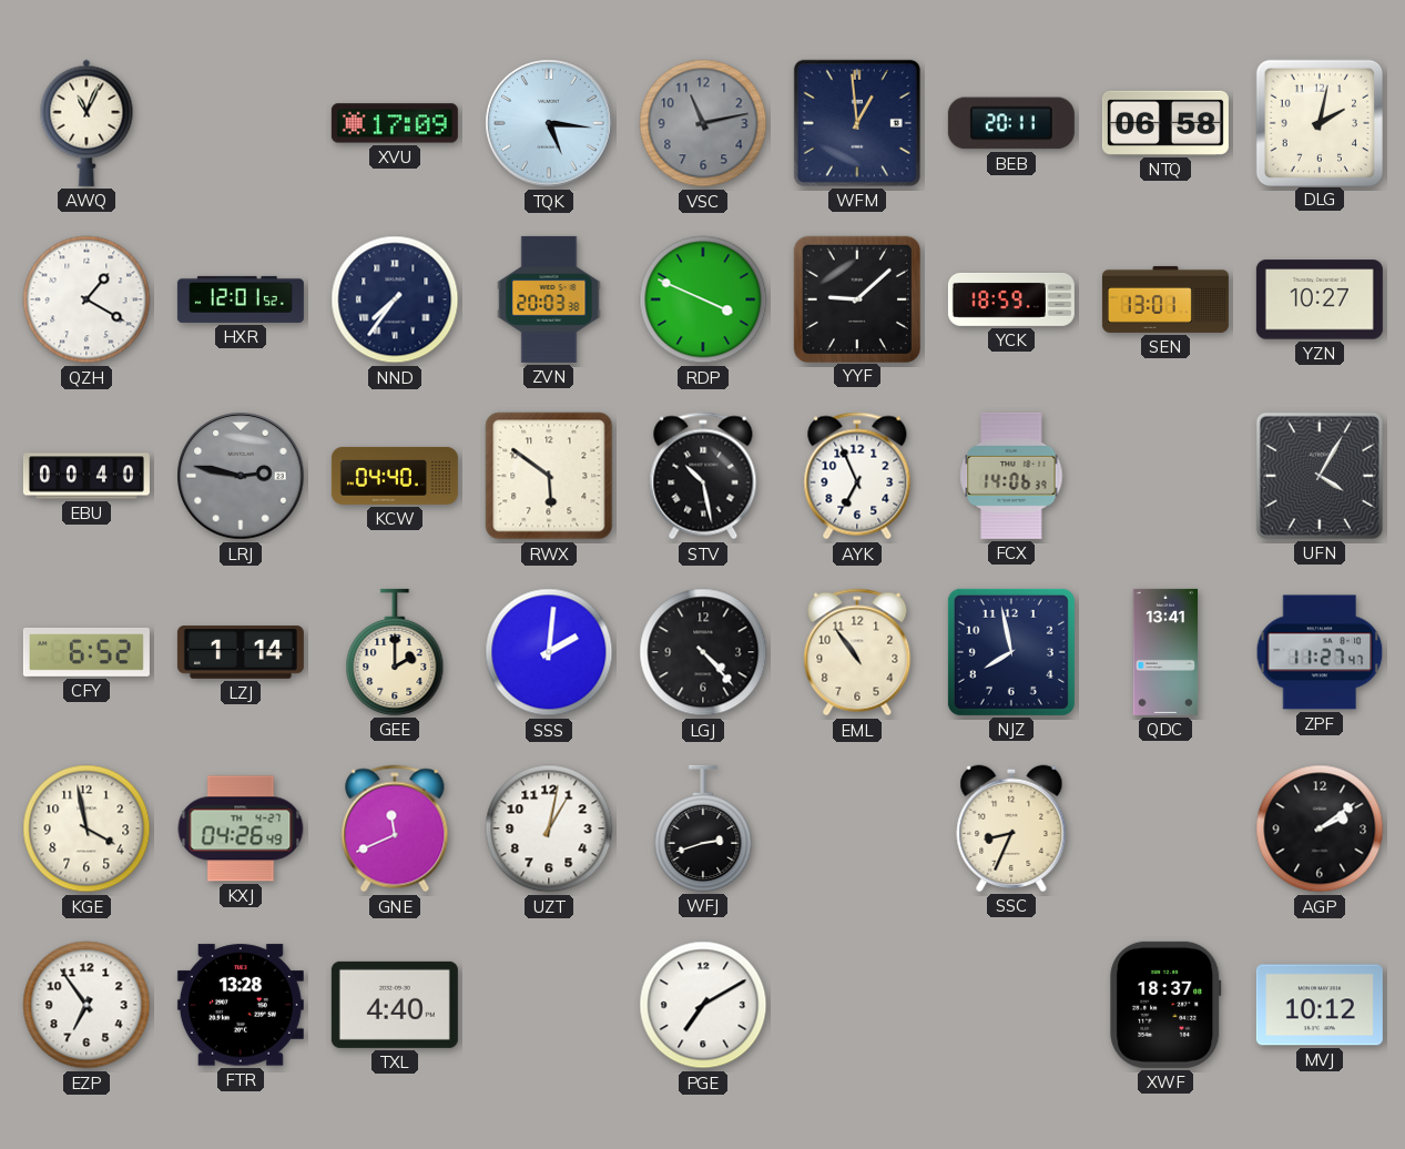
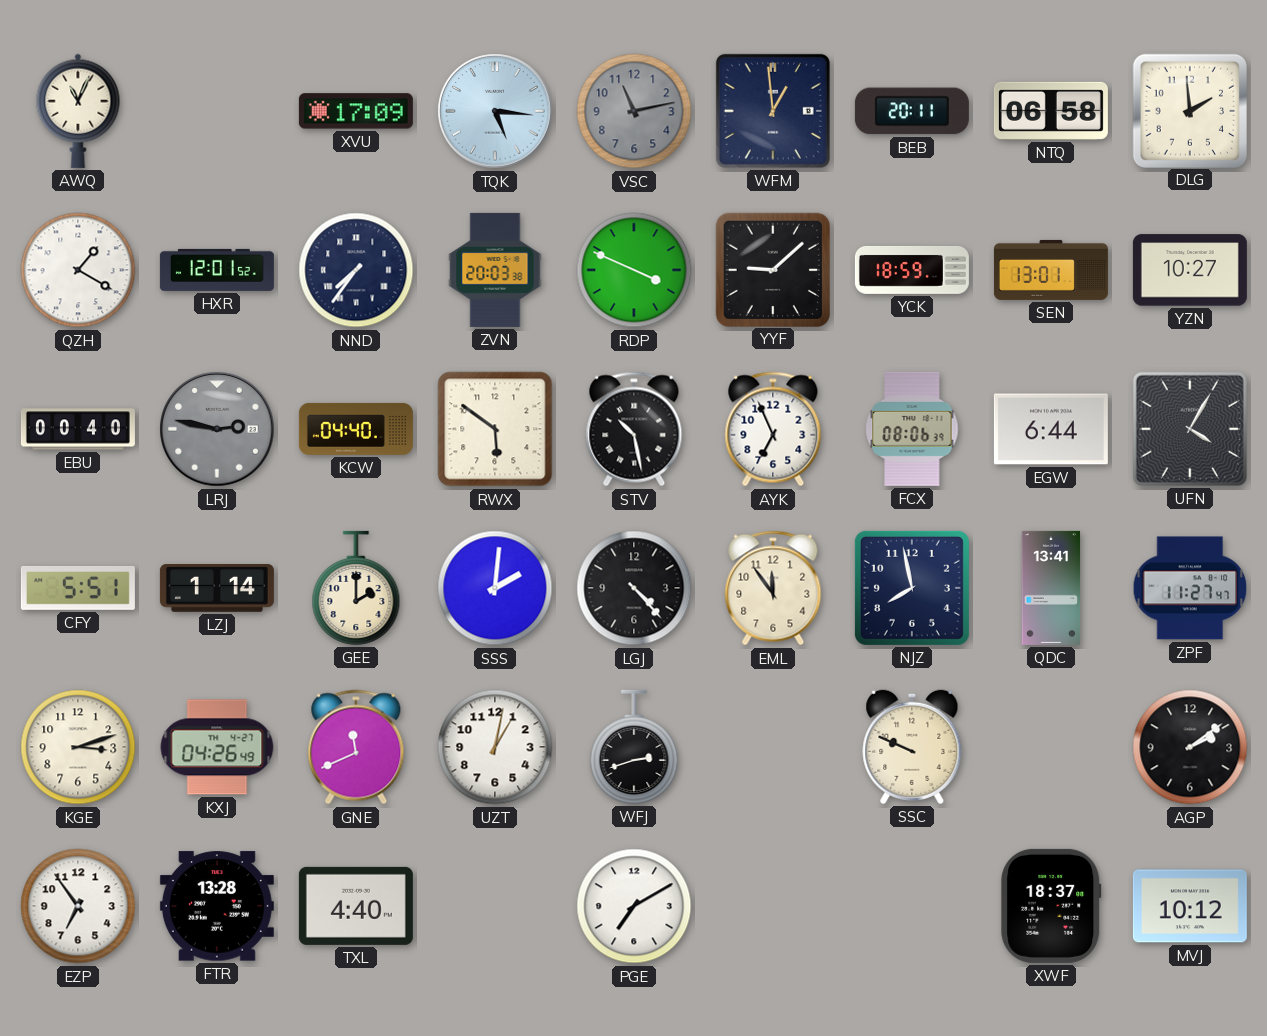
DLG: 2:02 -> 1:59
FCX: 14:06 -> 08:06
EGW: none -> 6:44
CFY: 6:52 -> 5:51
EML: 10:54 -> 11:54
KGE: 3:58 -> 3:12
SSC: 8:34 -> 9:49
